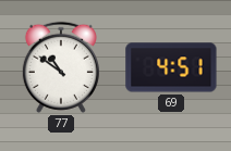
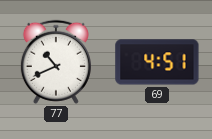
77: 10:51 -> 10:41
